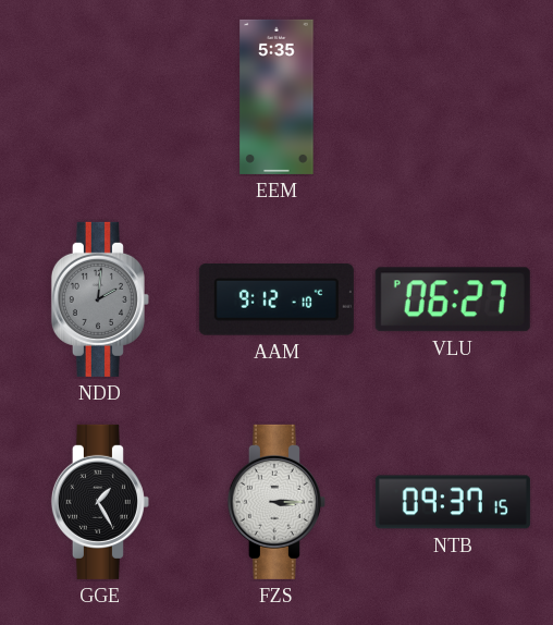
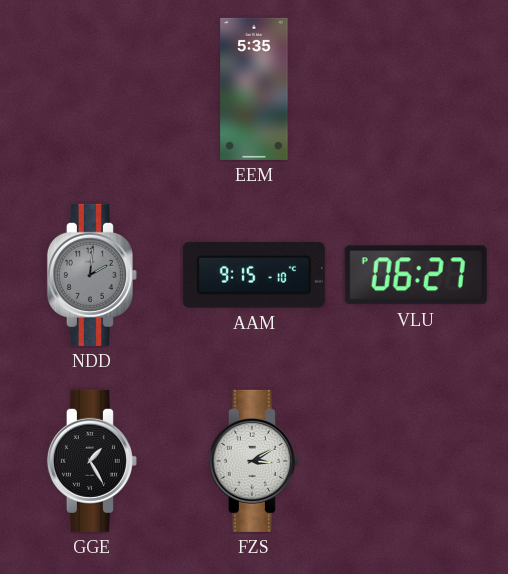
AAM: 9:12 -> 9:15
FZS: 3:15 -> 3:10
NTB: 09:37 -> none
